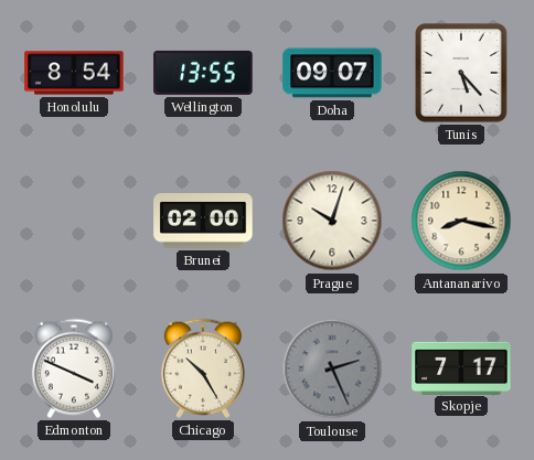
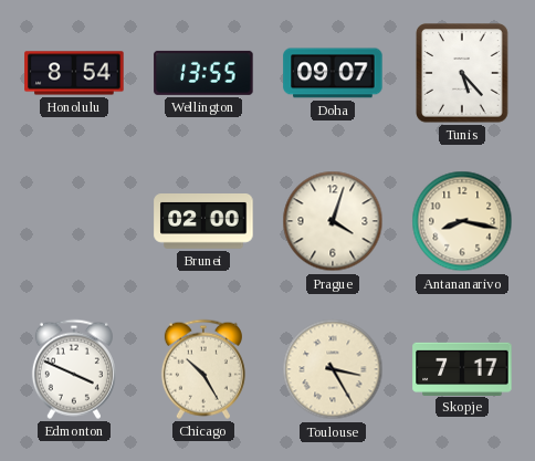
Prague: 10:03 -> 4:03
Toulouse: 2:26 -> 3:25
Toulouse dial: grey -> cream
